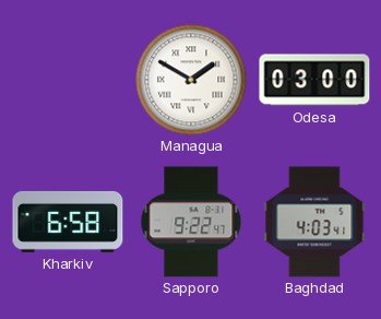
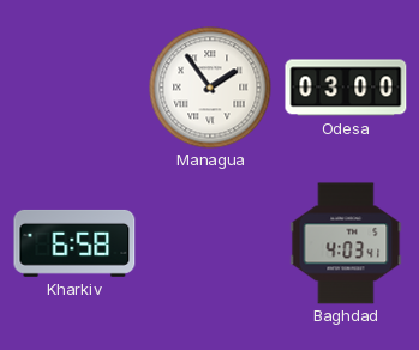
Managua: 1:50 -> 1:54
Sapporo: 9:22 -> none
